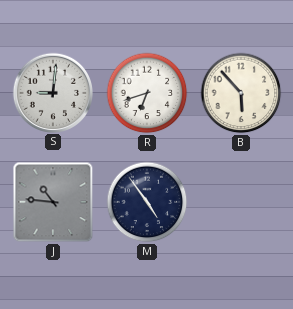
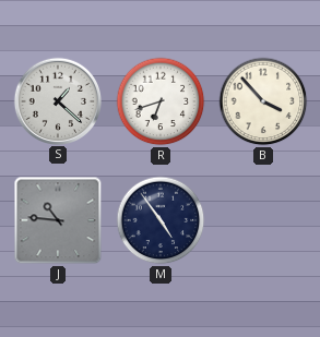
S: 9:01 -> 1:22
B: 5:53 -> 3:53
